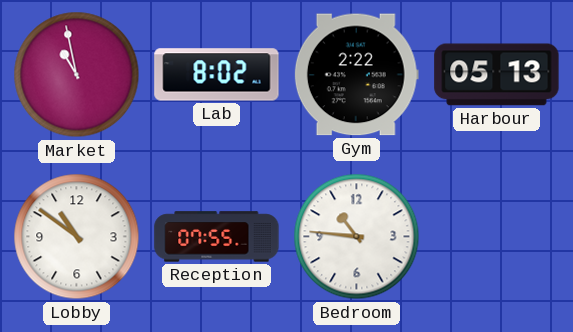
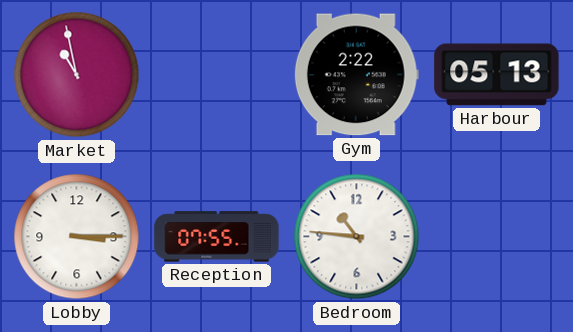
Lab: 8:02 -> none
Lobby: 10:51 -> 3:15
